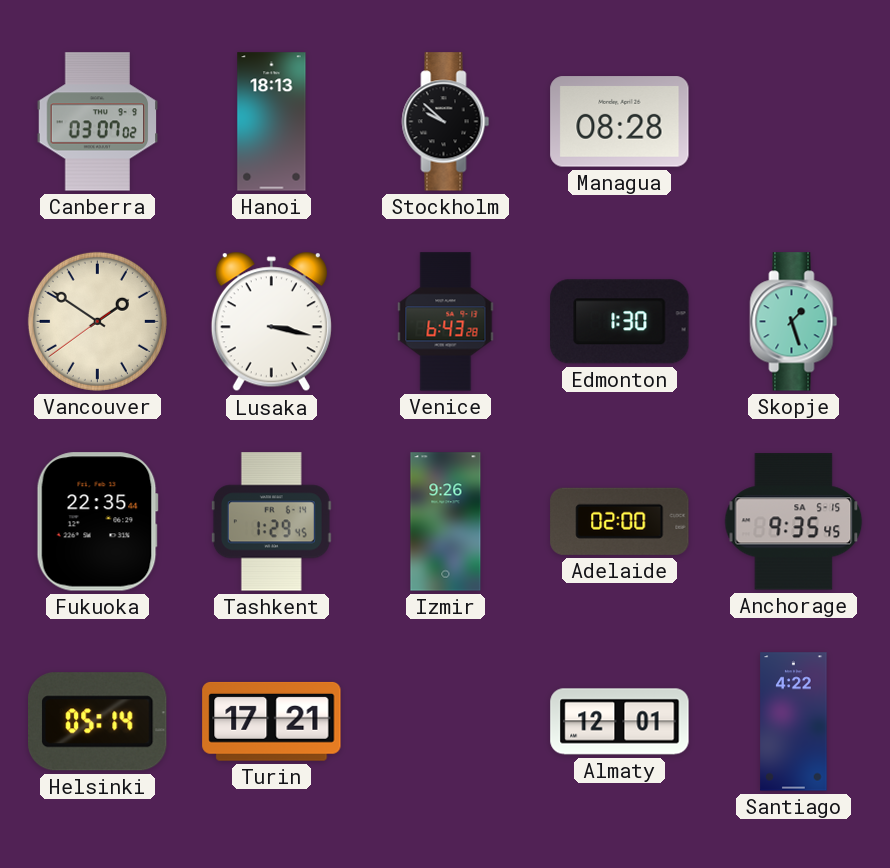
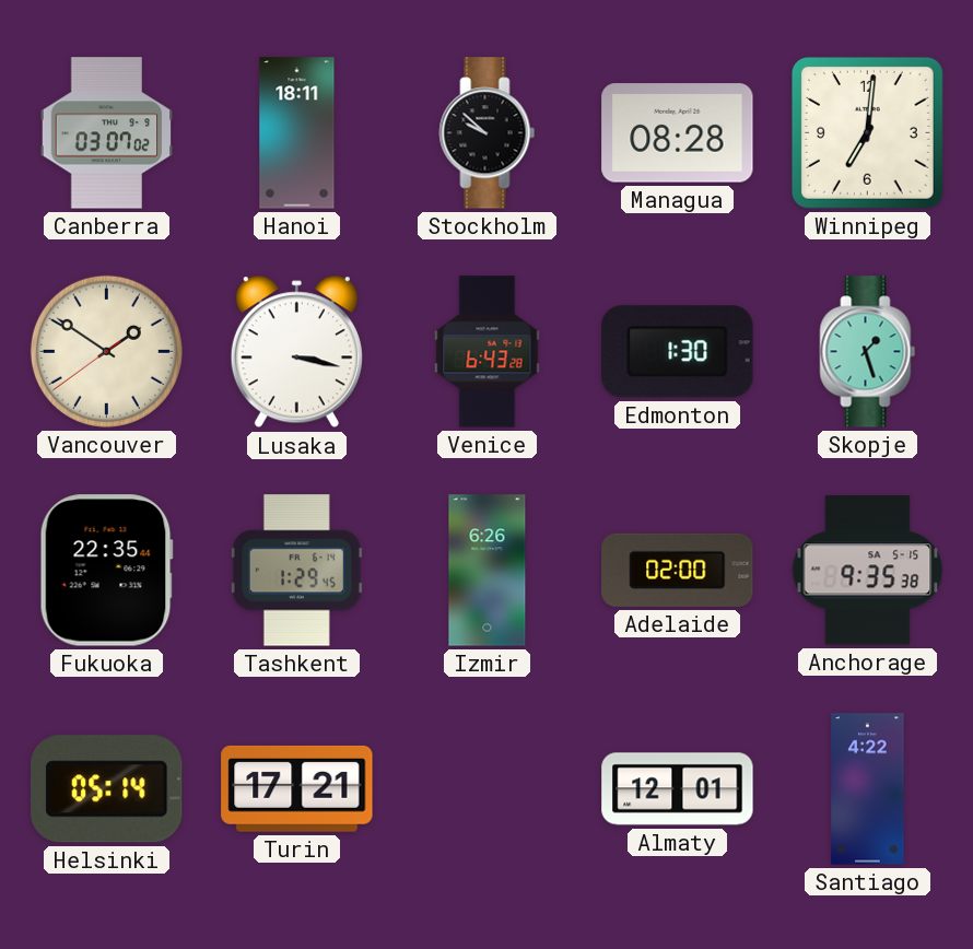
Hanoi: 18:13 -> 18:11
Winnipeg: none -> 7:01
Izmir: 9:26 -> 6:26
Anchorage: 9:35:45 -> 9:35:38
